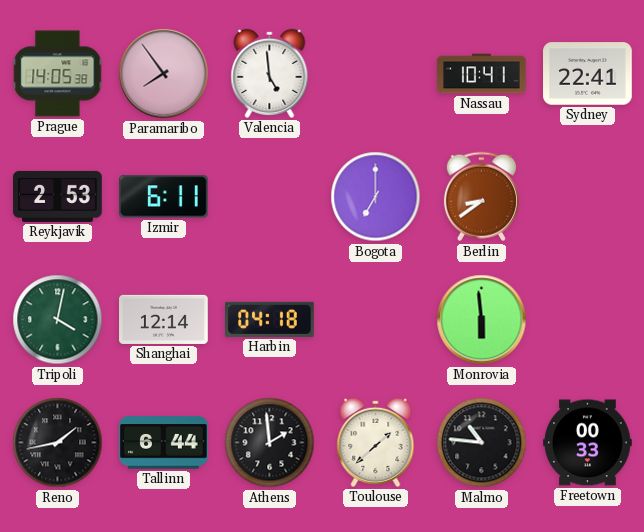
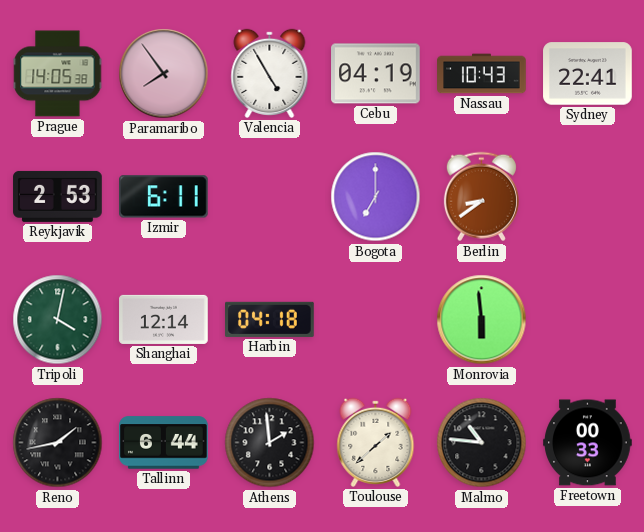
Valencia: 4:59 -> 4:55
Cebu: none -> 04:19
Nassau: 10:41 -> 10:43
